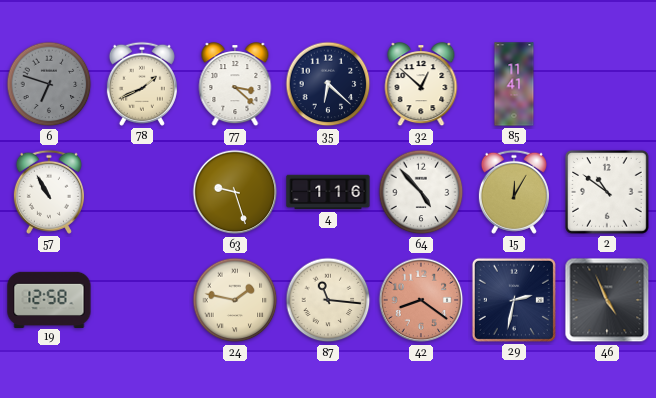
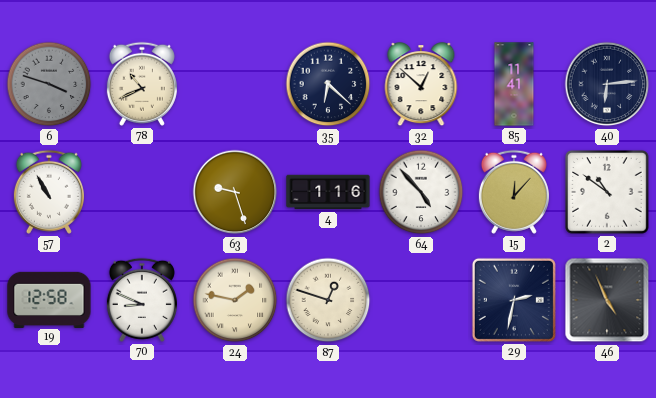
6: 6:48 -> 3:48
78: 1:41 -> 10:41
77: 3:22 -> none
40: none -> 6:14
15: 12:05 -> 12:07
70: none -> 8:49
87: 11:16 -> 12:48
42: 8:21 -> none
